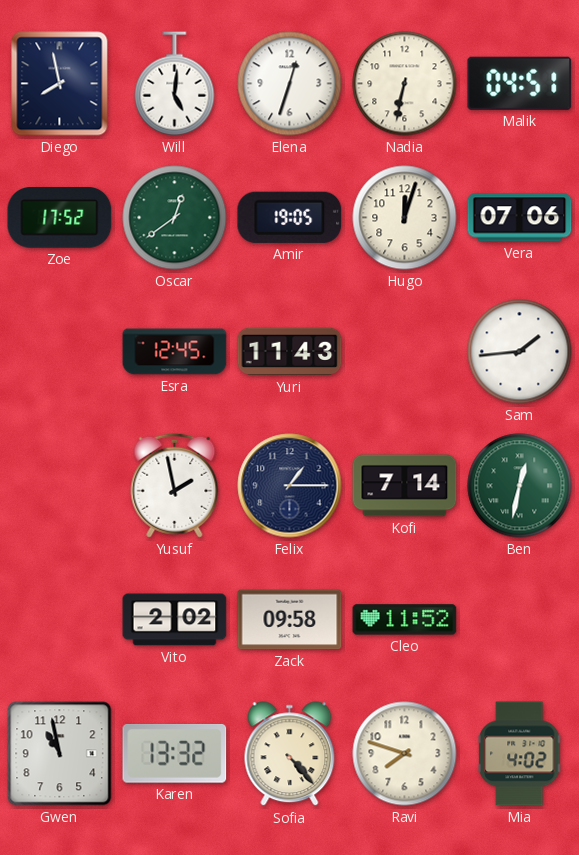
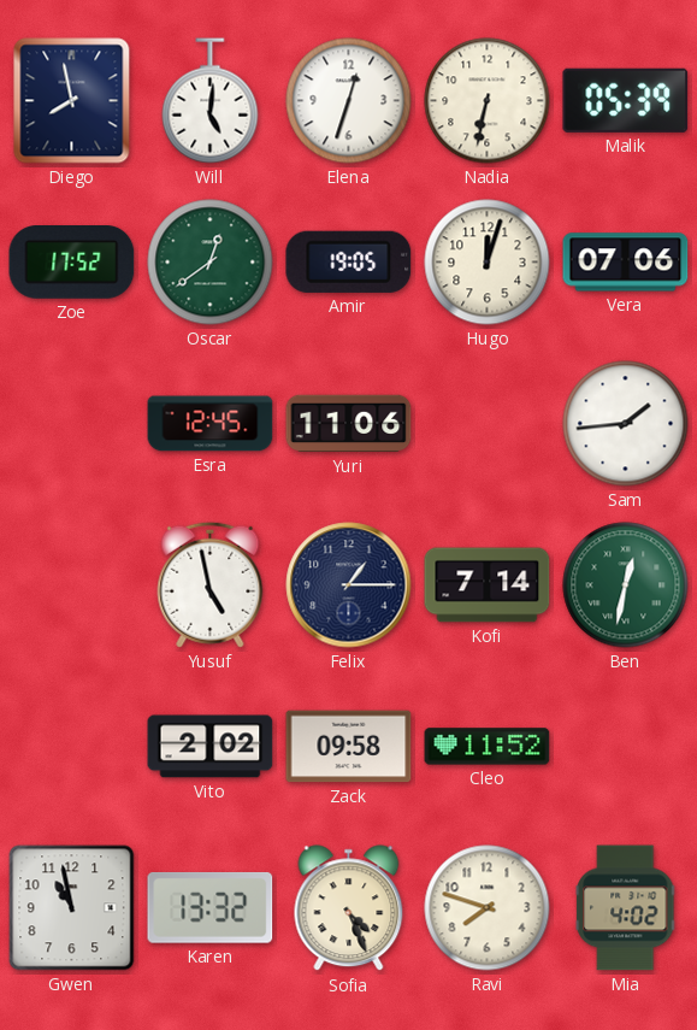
Malik: 04:51 -> 05:39
Yuri: 11:43 -> 11:06
Yusuf: 1:58 -> 4:58
Sofia: 4:23 -> 4:26
